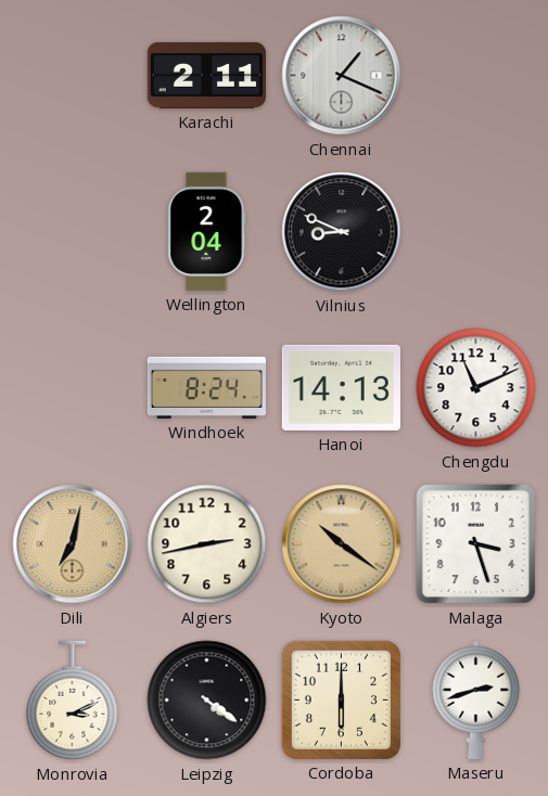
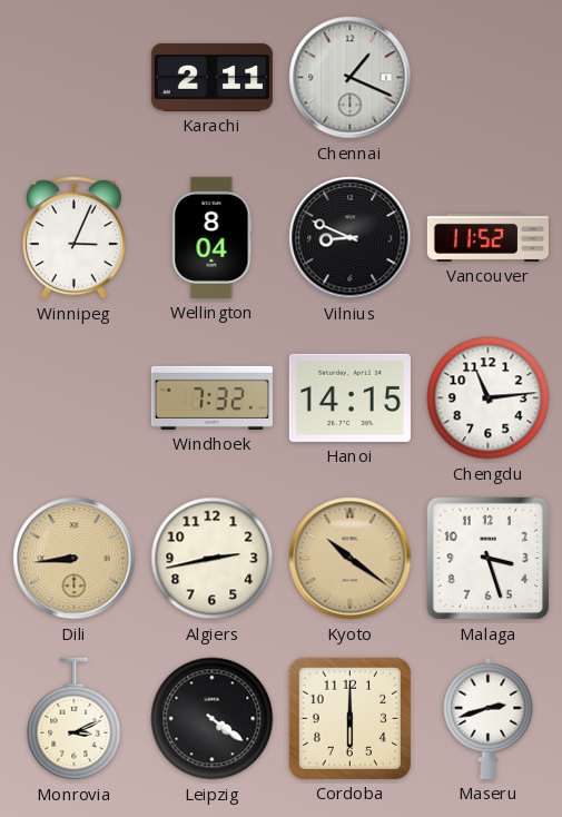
Winnipeg: none -> 3:04
Wellington: 2:04 -> 8:04
Vancouver: none -> 11:52
Windhoek: 8:24 -> 7:32
Hanoi: 14:13 -> 14:15
Chengdu: 11:11 -> 11:14
Dili: 7:02 -> 8:44
